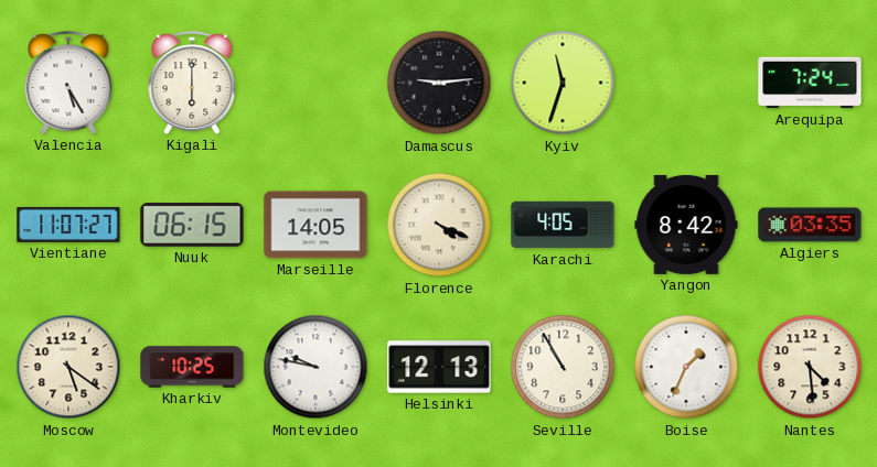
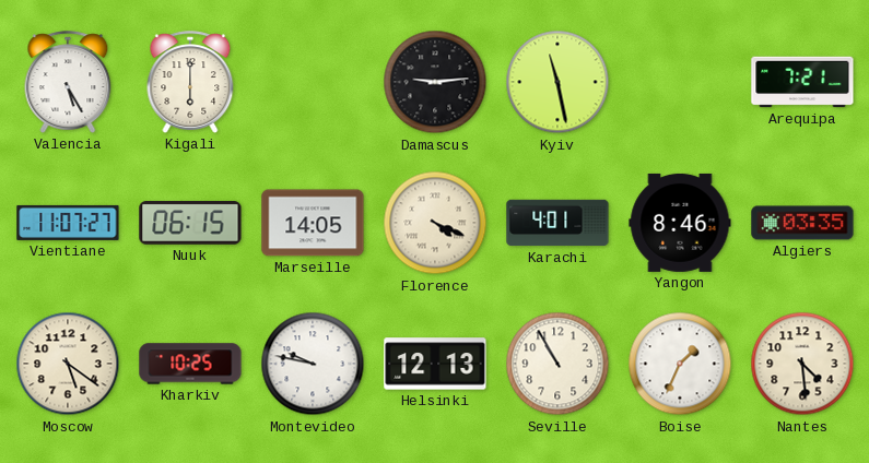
Kyiv: 11:33 -> 11:28
Arequipa: 7:24 -> 7:21
Karachi: 4:05 -> 4:01
Yangon: 8:42 -> 8:46
